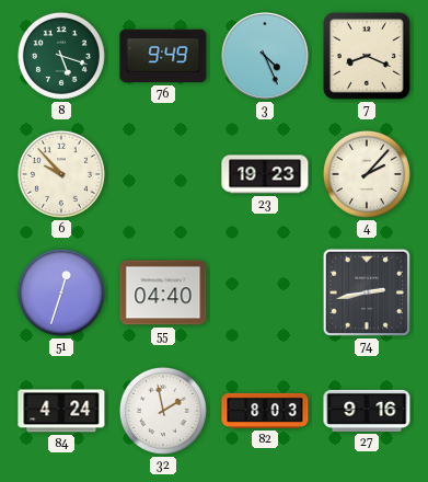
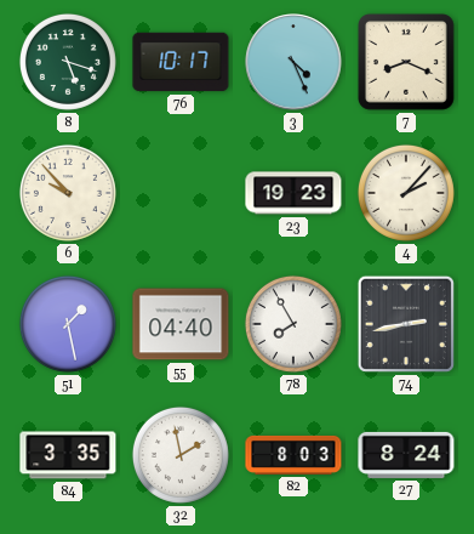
76: 9:49 -> 10:17
51: 12:33 -> 1:28
78: none -> 7:55
84: 4:24 -> 3:35
27: 9:16 -> 8:24
